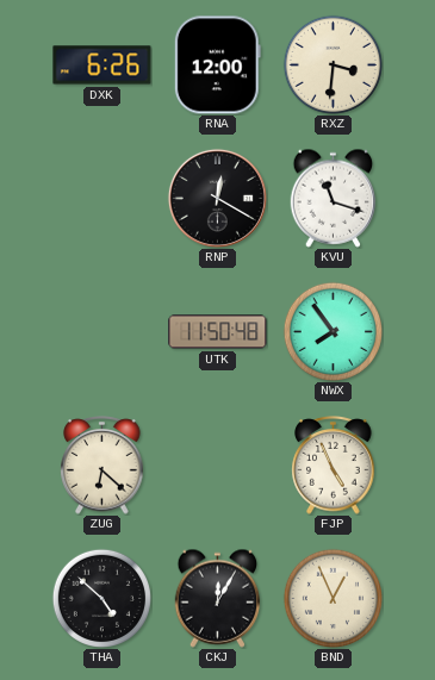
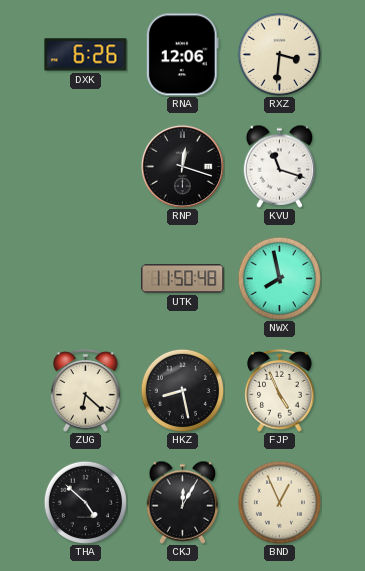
RNA: 12:00 -> 12:06
RNP: 12:20 -> 12:18
NWX: 7:54 -> 7:58
HKZ: none -> 8:28
